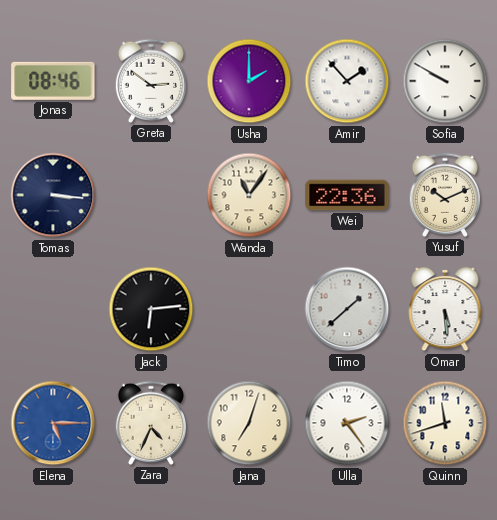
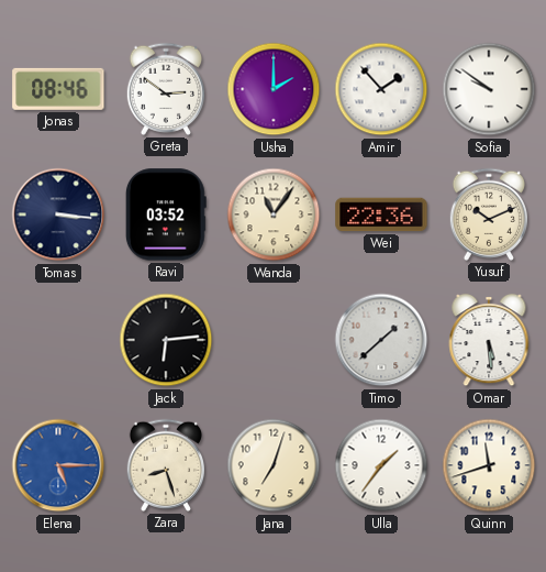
Sofia: 9:50 -> 9:51
Ravi: none -> 03:52
Zara: 4:34 -> 8:27
Ulla: 2:24 -> 1:36
